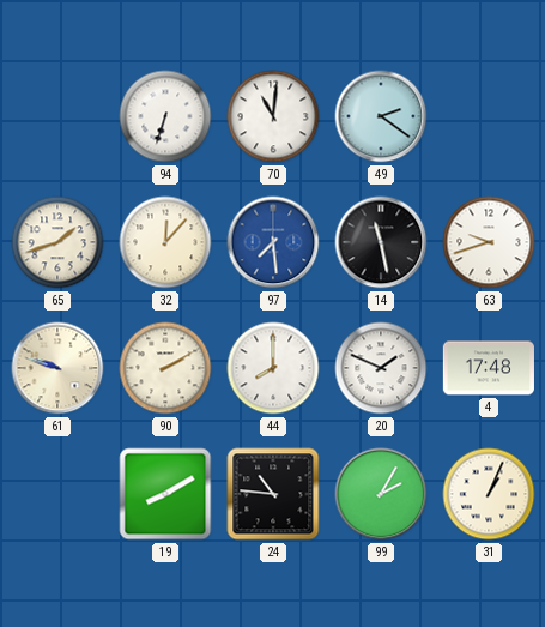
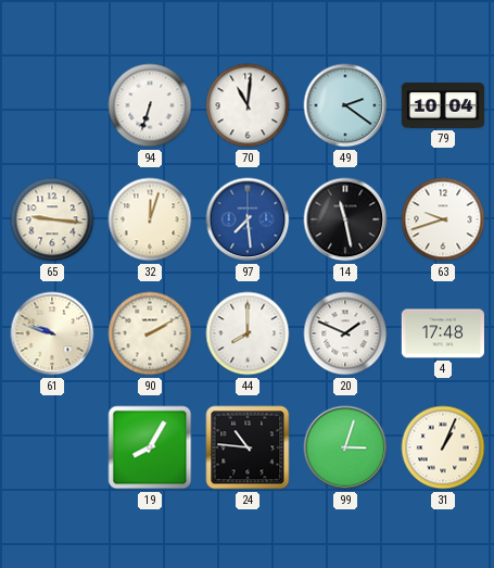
79: none -> 10:04
65: 1:42 -> 9:16
32: 12:07 -> 12:03
19: 8:10 -> 8:05
99: 2:05 -> 3:03
